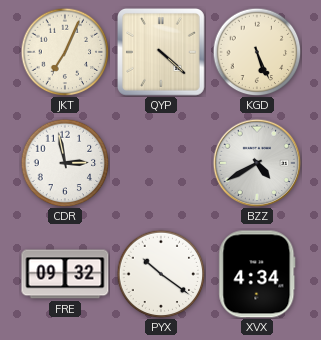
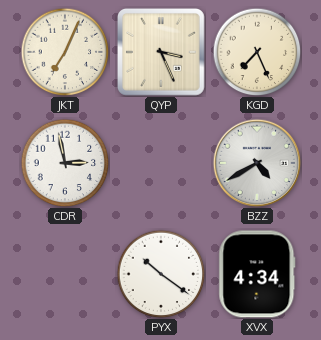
QYP: 4:22 -> 3:26
KGD: 5:26 -> 7:26
FRE: 09:32 -> none
